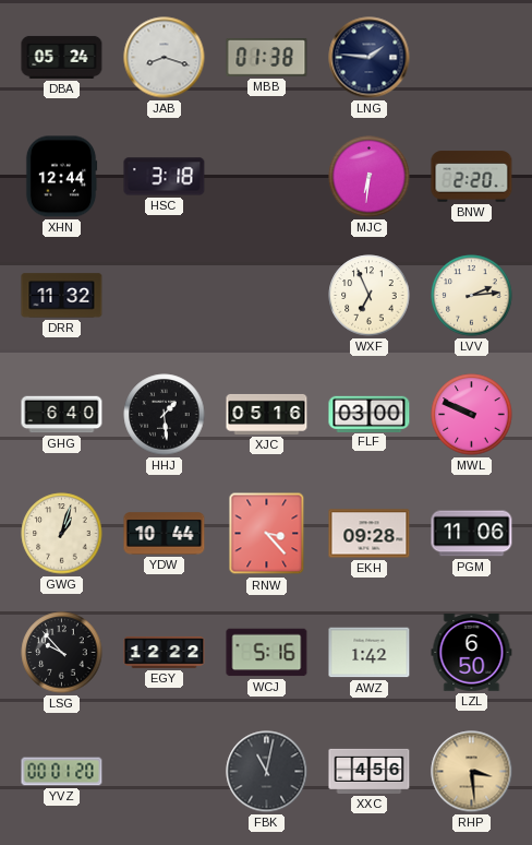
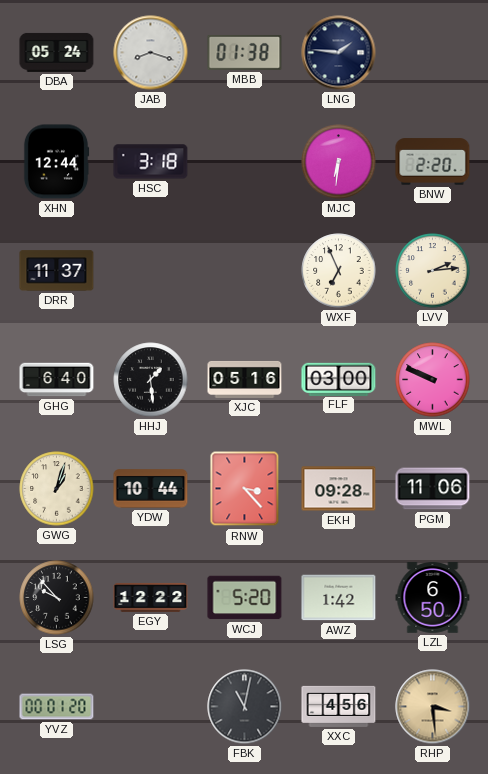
DRR: 11:32 -> 11:37
WCJ: 5:16 -> 5:20
